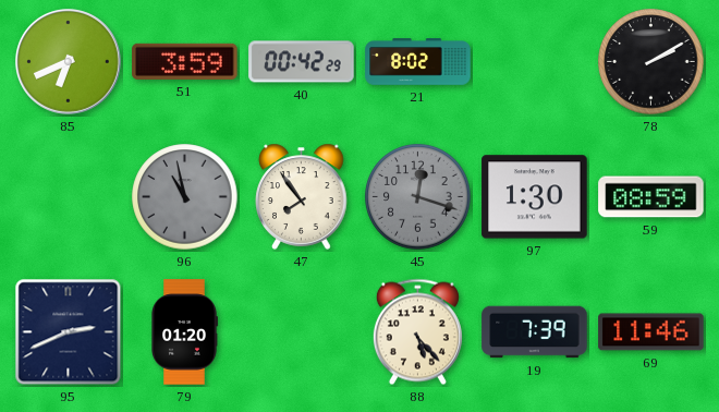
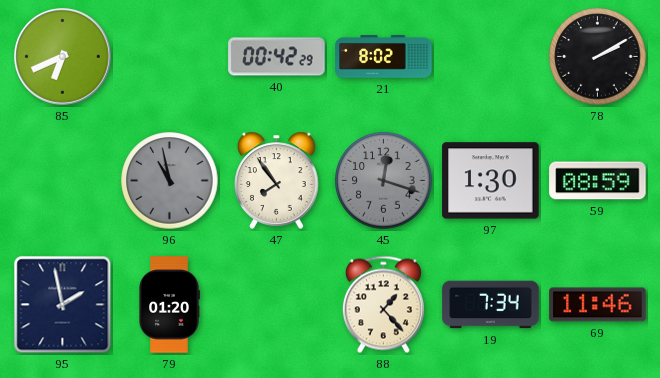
51: 3:59 -> none
95: 2:41 -> 1:58
88: 5:23 -> 1:23
19: 7:39 -> 7:34
